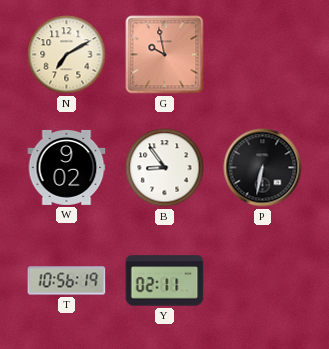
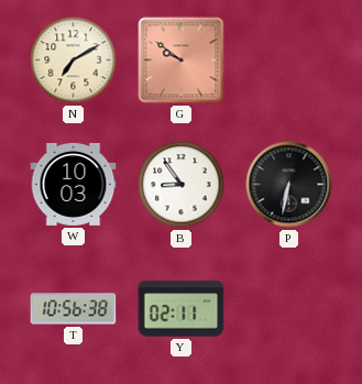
G: 9:58 -> 9:51
W: 9:02 -> 10:03
T: 10:56:19 -> 10:56:38
